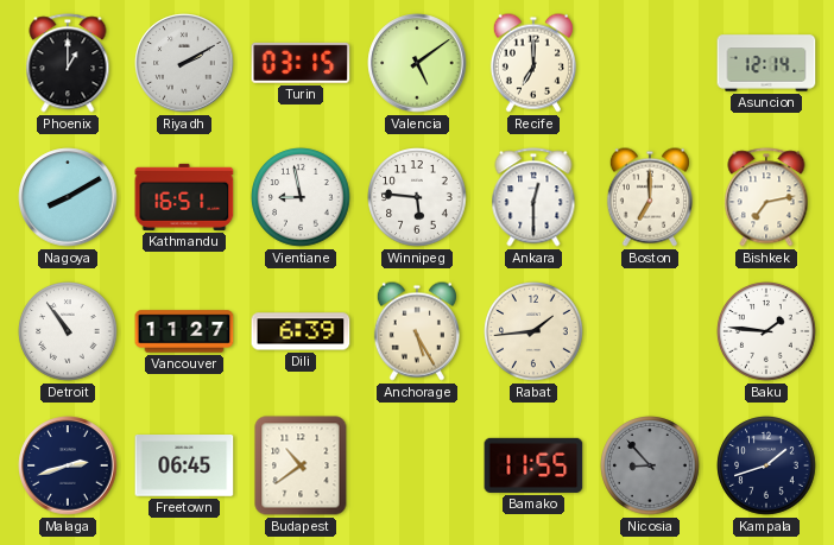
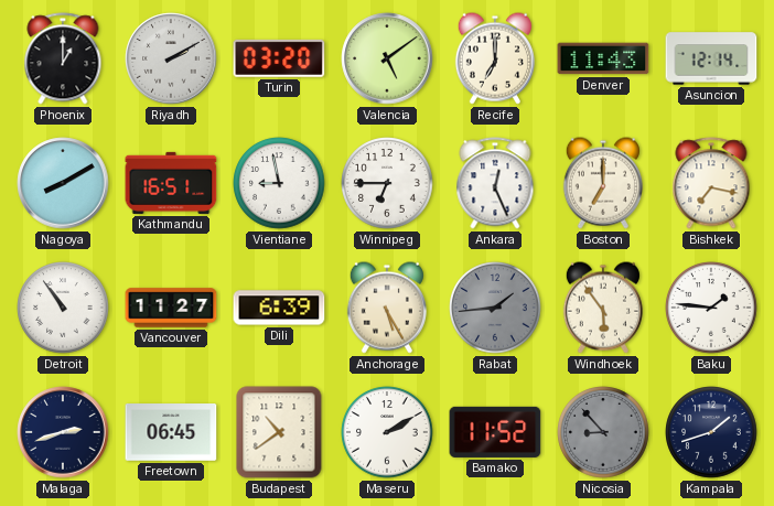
Turin: 03:15 -> 03:20
Denver: none -> 11:43
Winnipeg: 5:46 -> 6:45
Ankara: 12:30 -> 12:26
Bishkek: 7:13 -> 7:17
Rabat dial: cream -> grey
Windhoek: none -> 5:54
Maseru: none -> 2:10
Bamako: 11:55 -> 11:52
